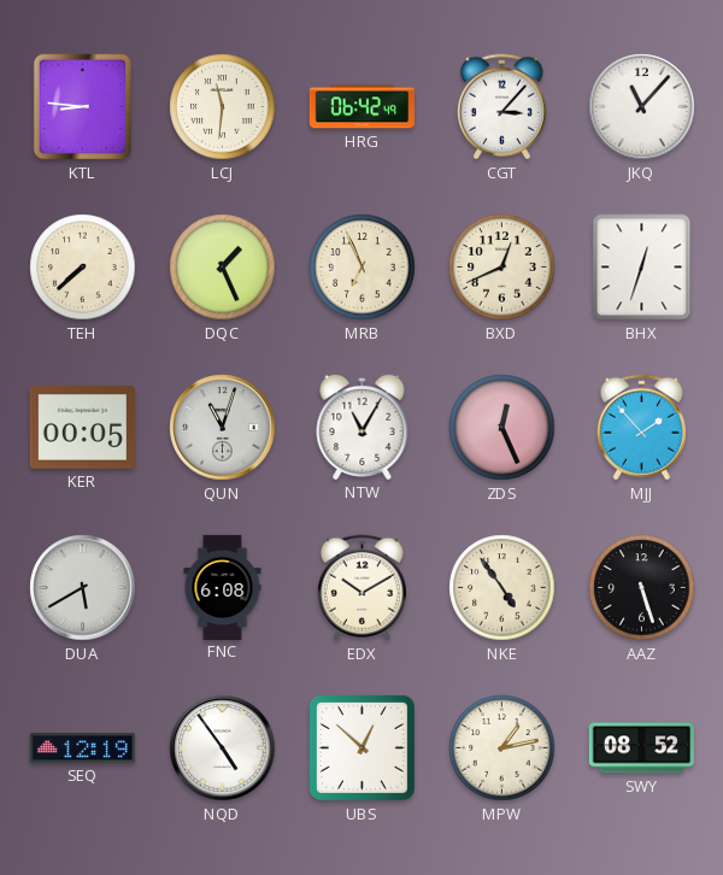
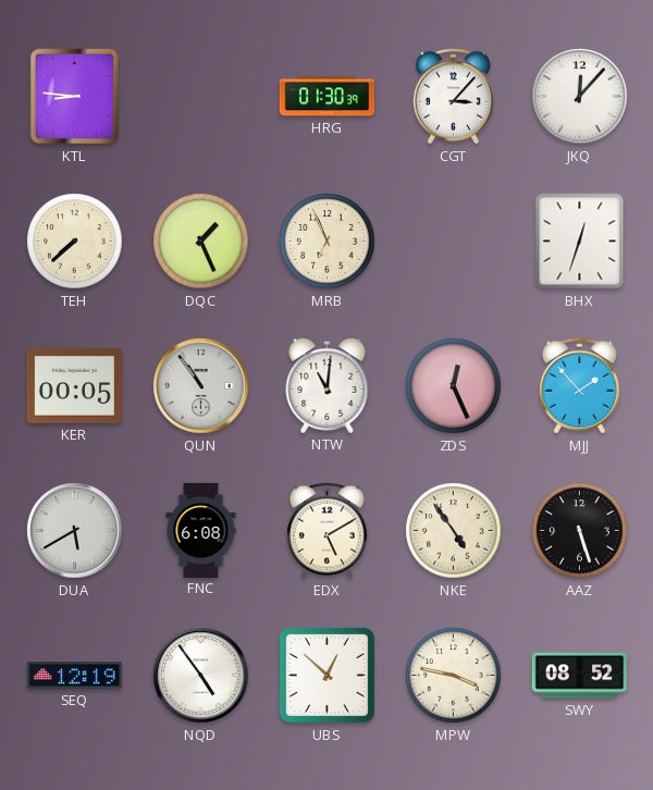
LCJ: 11:31 -> none
HRG: 06:42 -> 01:30
JKQ: 11:07 -> 12:07
BXD: 12:41 -> none
QUN: 11:03 -> 10:54
NTW: 11:05 -> 11:01
EDX: 10:10 -> 5:10
MPW: 1:13 -> 3:47
